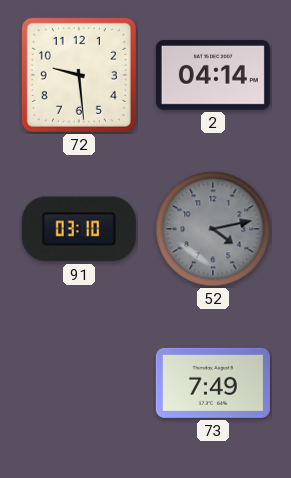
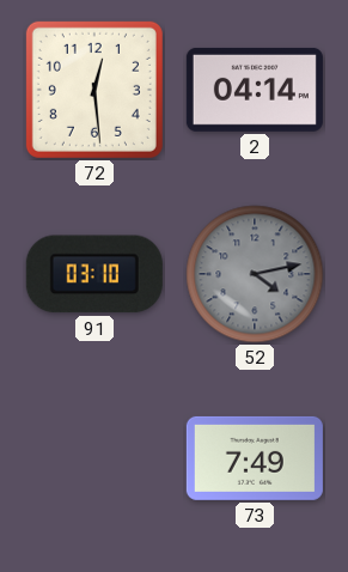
72: 9:29 -> 12:29
